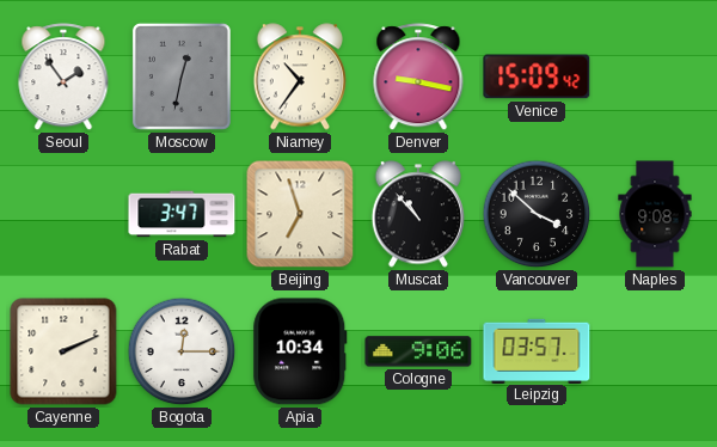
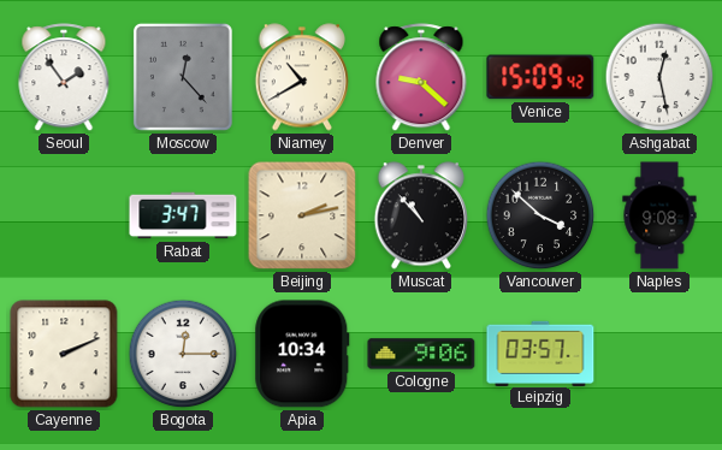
Moscow: 12:32 -> 12:23
Niamey: 10:36 -> 10:40
Denver: 9:17 -> 9:22
Ashgabat: none -> 12:28
Beijing: 6:57 -> 2:13
